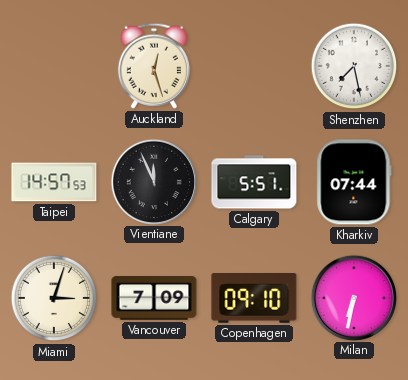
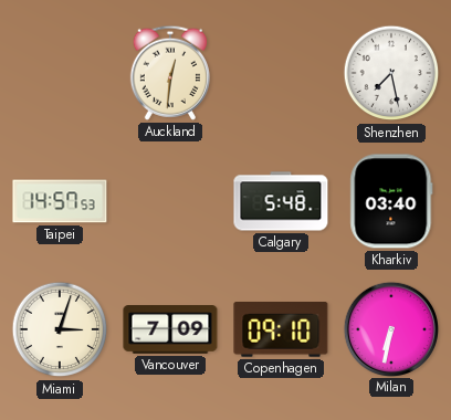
Auckland: 12:27 -> 12:31
Vientiane: 11:56 -> none
Calgary: 5:51 -> 5:48
Kharkiv: 07:44 -> 03:40
